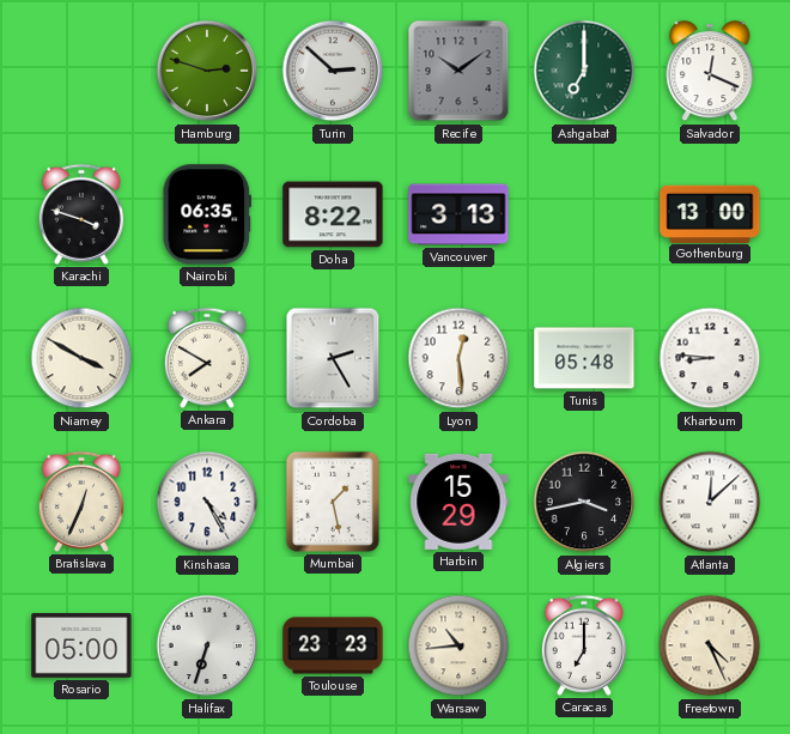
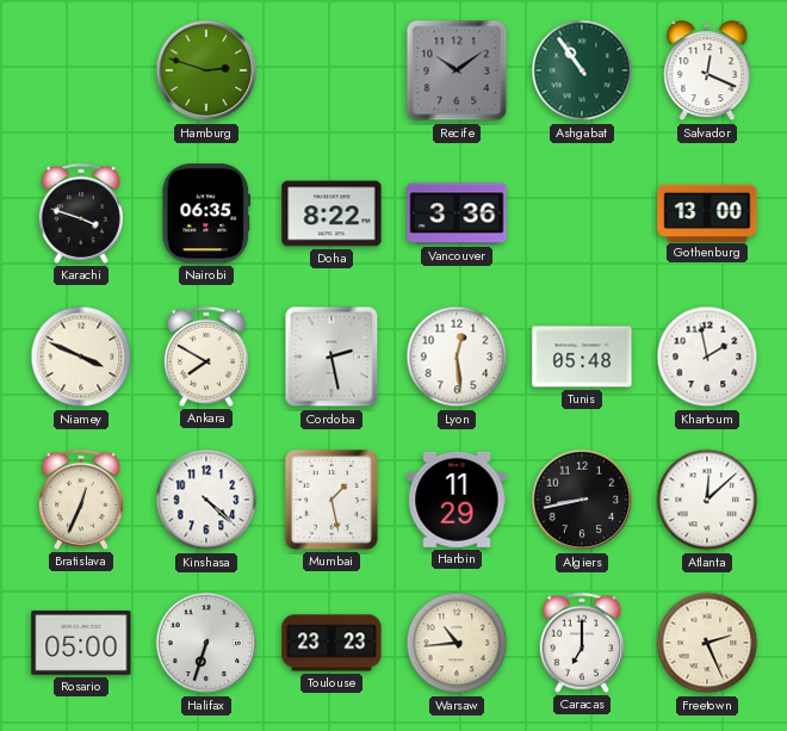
Turin: 2:52 -> none
Ashgabat: 7:00 -> 10:54
Vancouver: 3:13 -> 3:36
Niamey: 3:50 -> 3:49
Cordoba: 2:25 -> 2:28
Khartoum: 8:46 -> 1:58
Kinshasa: 4:25 -> 4:22
Harbin: 15:29 -> 11:29
Algiers: 3:43 -> 8:43
Freetown: 4:26 -> 2:26
